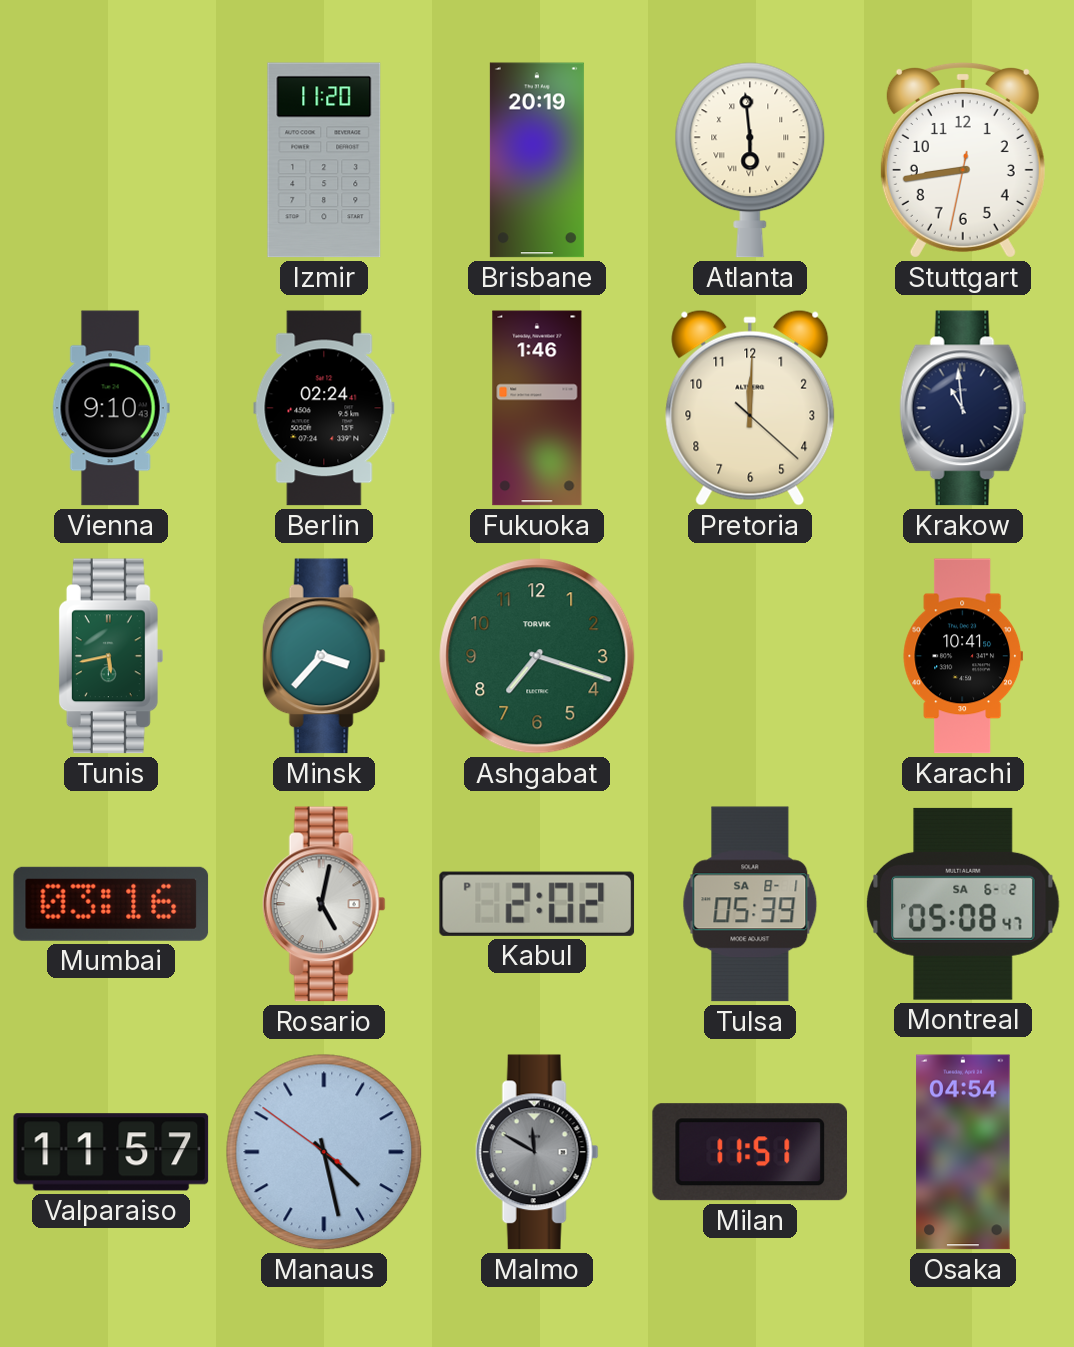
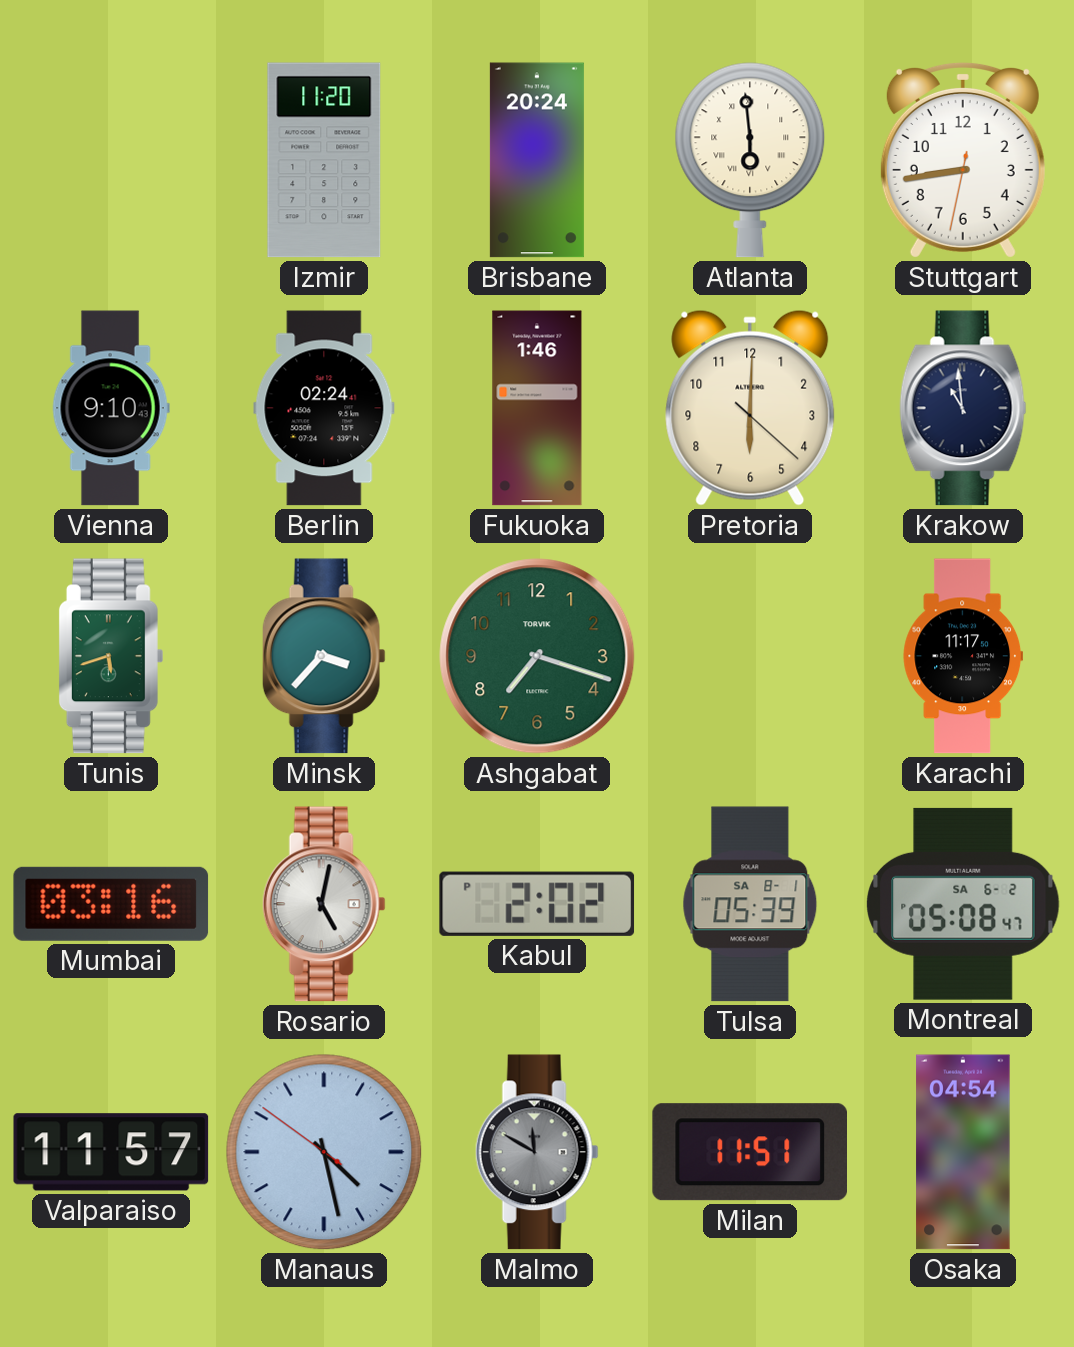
Brisbane: 20:19 -> 20:24
Pretoria: 12:00 -> 6:00
Tunis: 5:43 -> 5:42
Karachi: 10:41 -> 11:17
